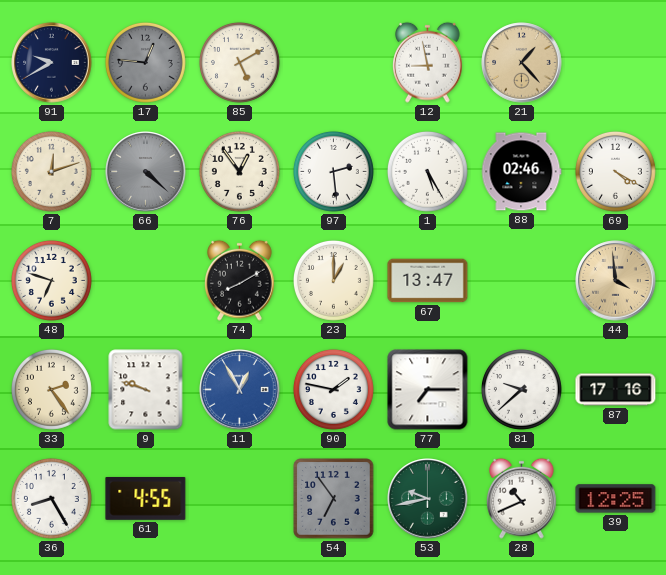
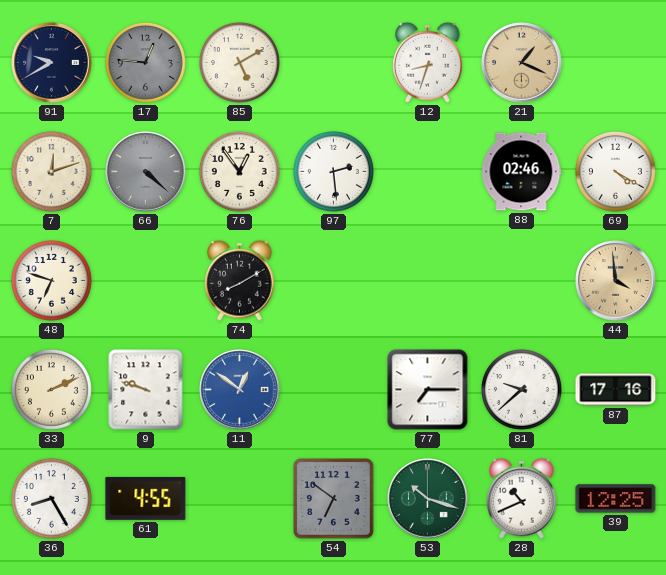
12: 8:58 -> 8:33
21: 1:23 -> 1:19
1: 5:25 -> none
23: 1:00 -> none
67: 13:47 -> none
33: 2:24 -> 2:11
11: 12:55 -> 12:51
90: 1:47 -> none
54: 6:54 -> 6:51
53: 9:43 -> 10:18
